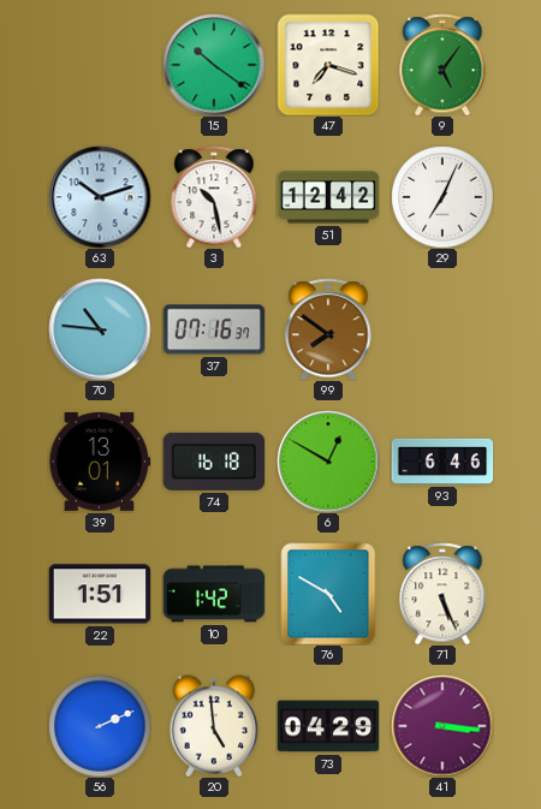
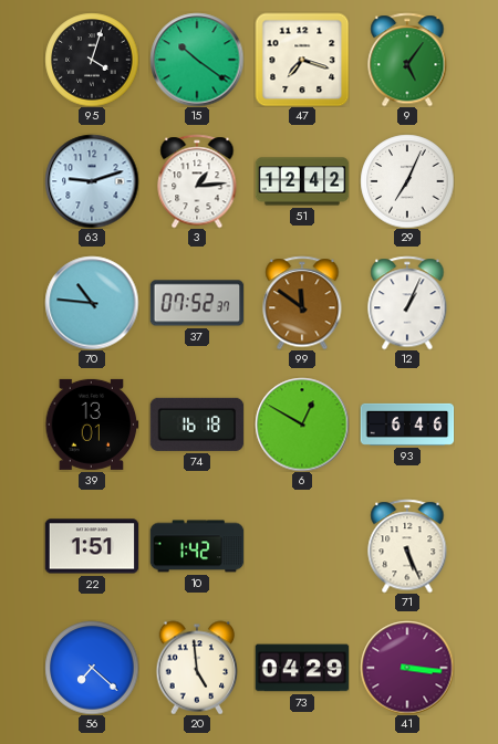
95: none -> 4:03
63: 10:12 -> 9:12
3: 10:28 -> 1:14
37: 07:16 -> 07:52
99: 7:51 -> 11:51
12: none -> 1:04
76: 4:50 -> none
56: 2:11 -> 7:22
